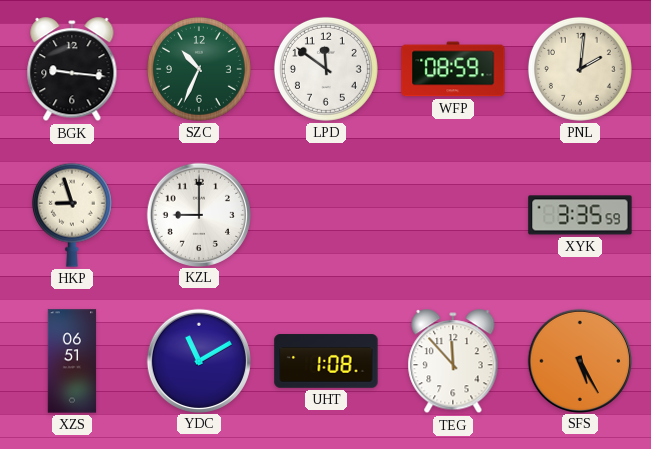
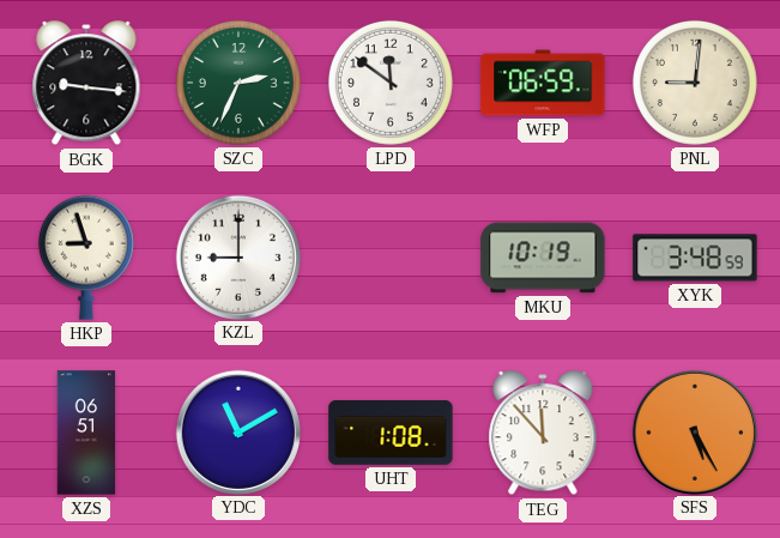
SZC: 10:34 -> 2:34
WFP: 08:59 -> 06:59
PNL: 2:01 -> 9:01
MKU: none -> 10:19
XYK: 3:35 -> 3:48
